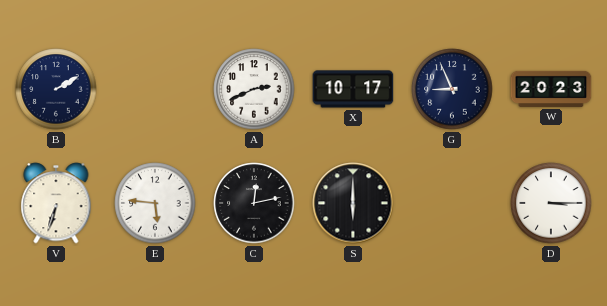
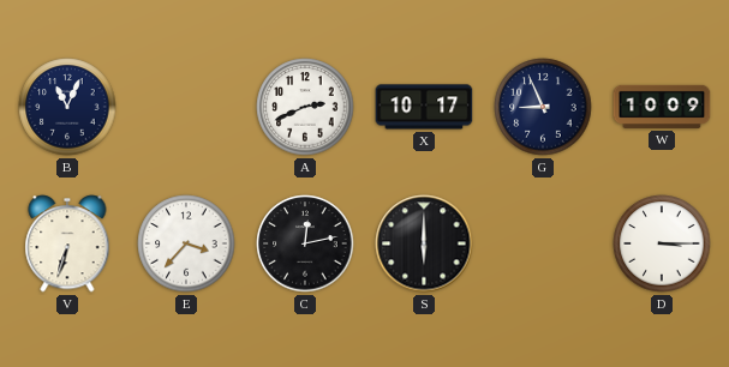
B: 2:10 -> 11:04
W: 20:23 -> 10:09
E: 5:46 -> 3:37
